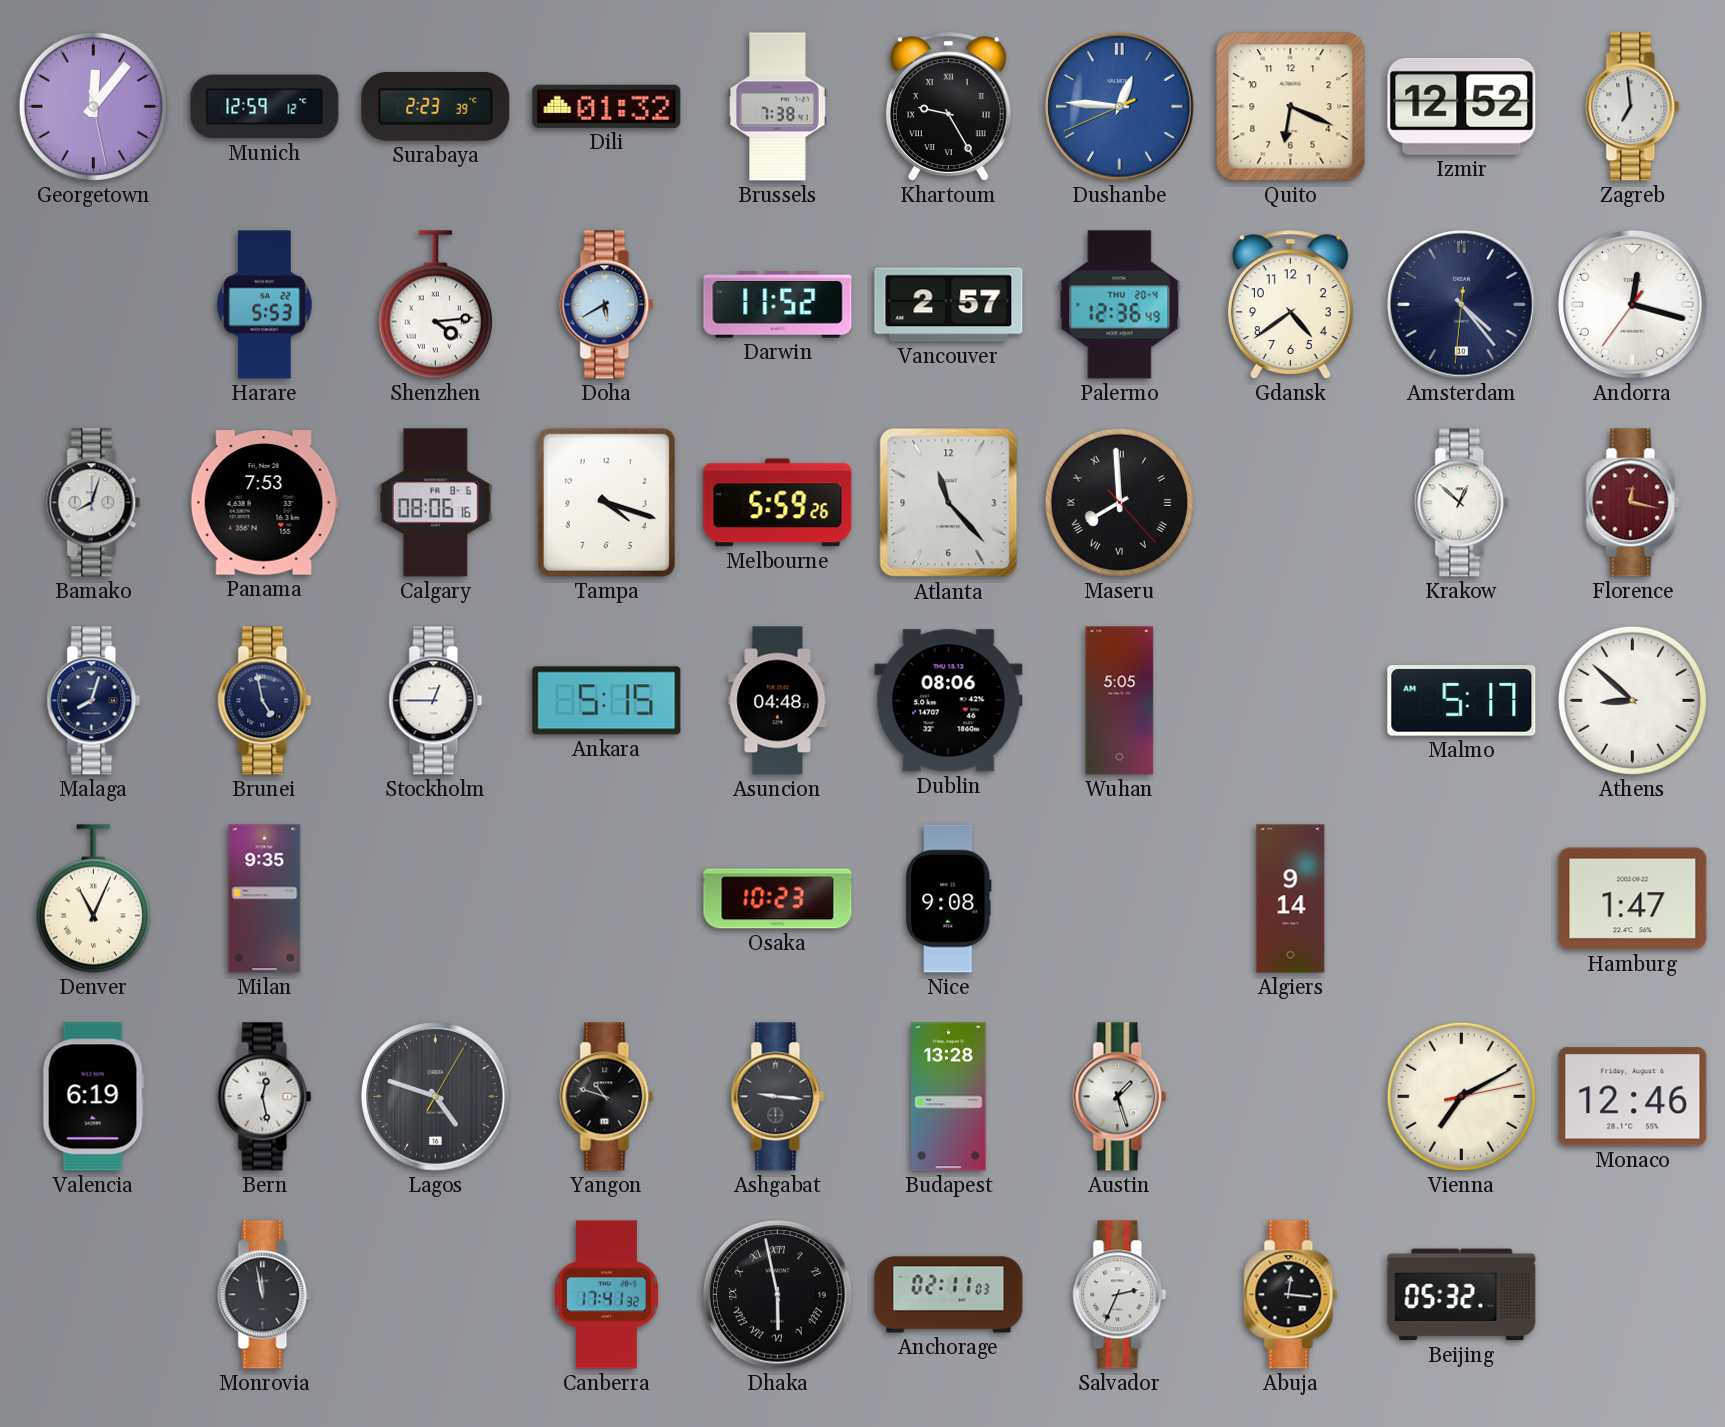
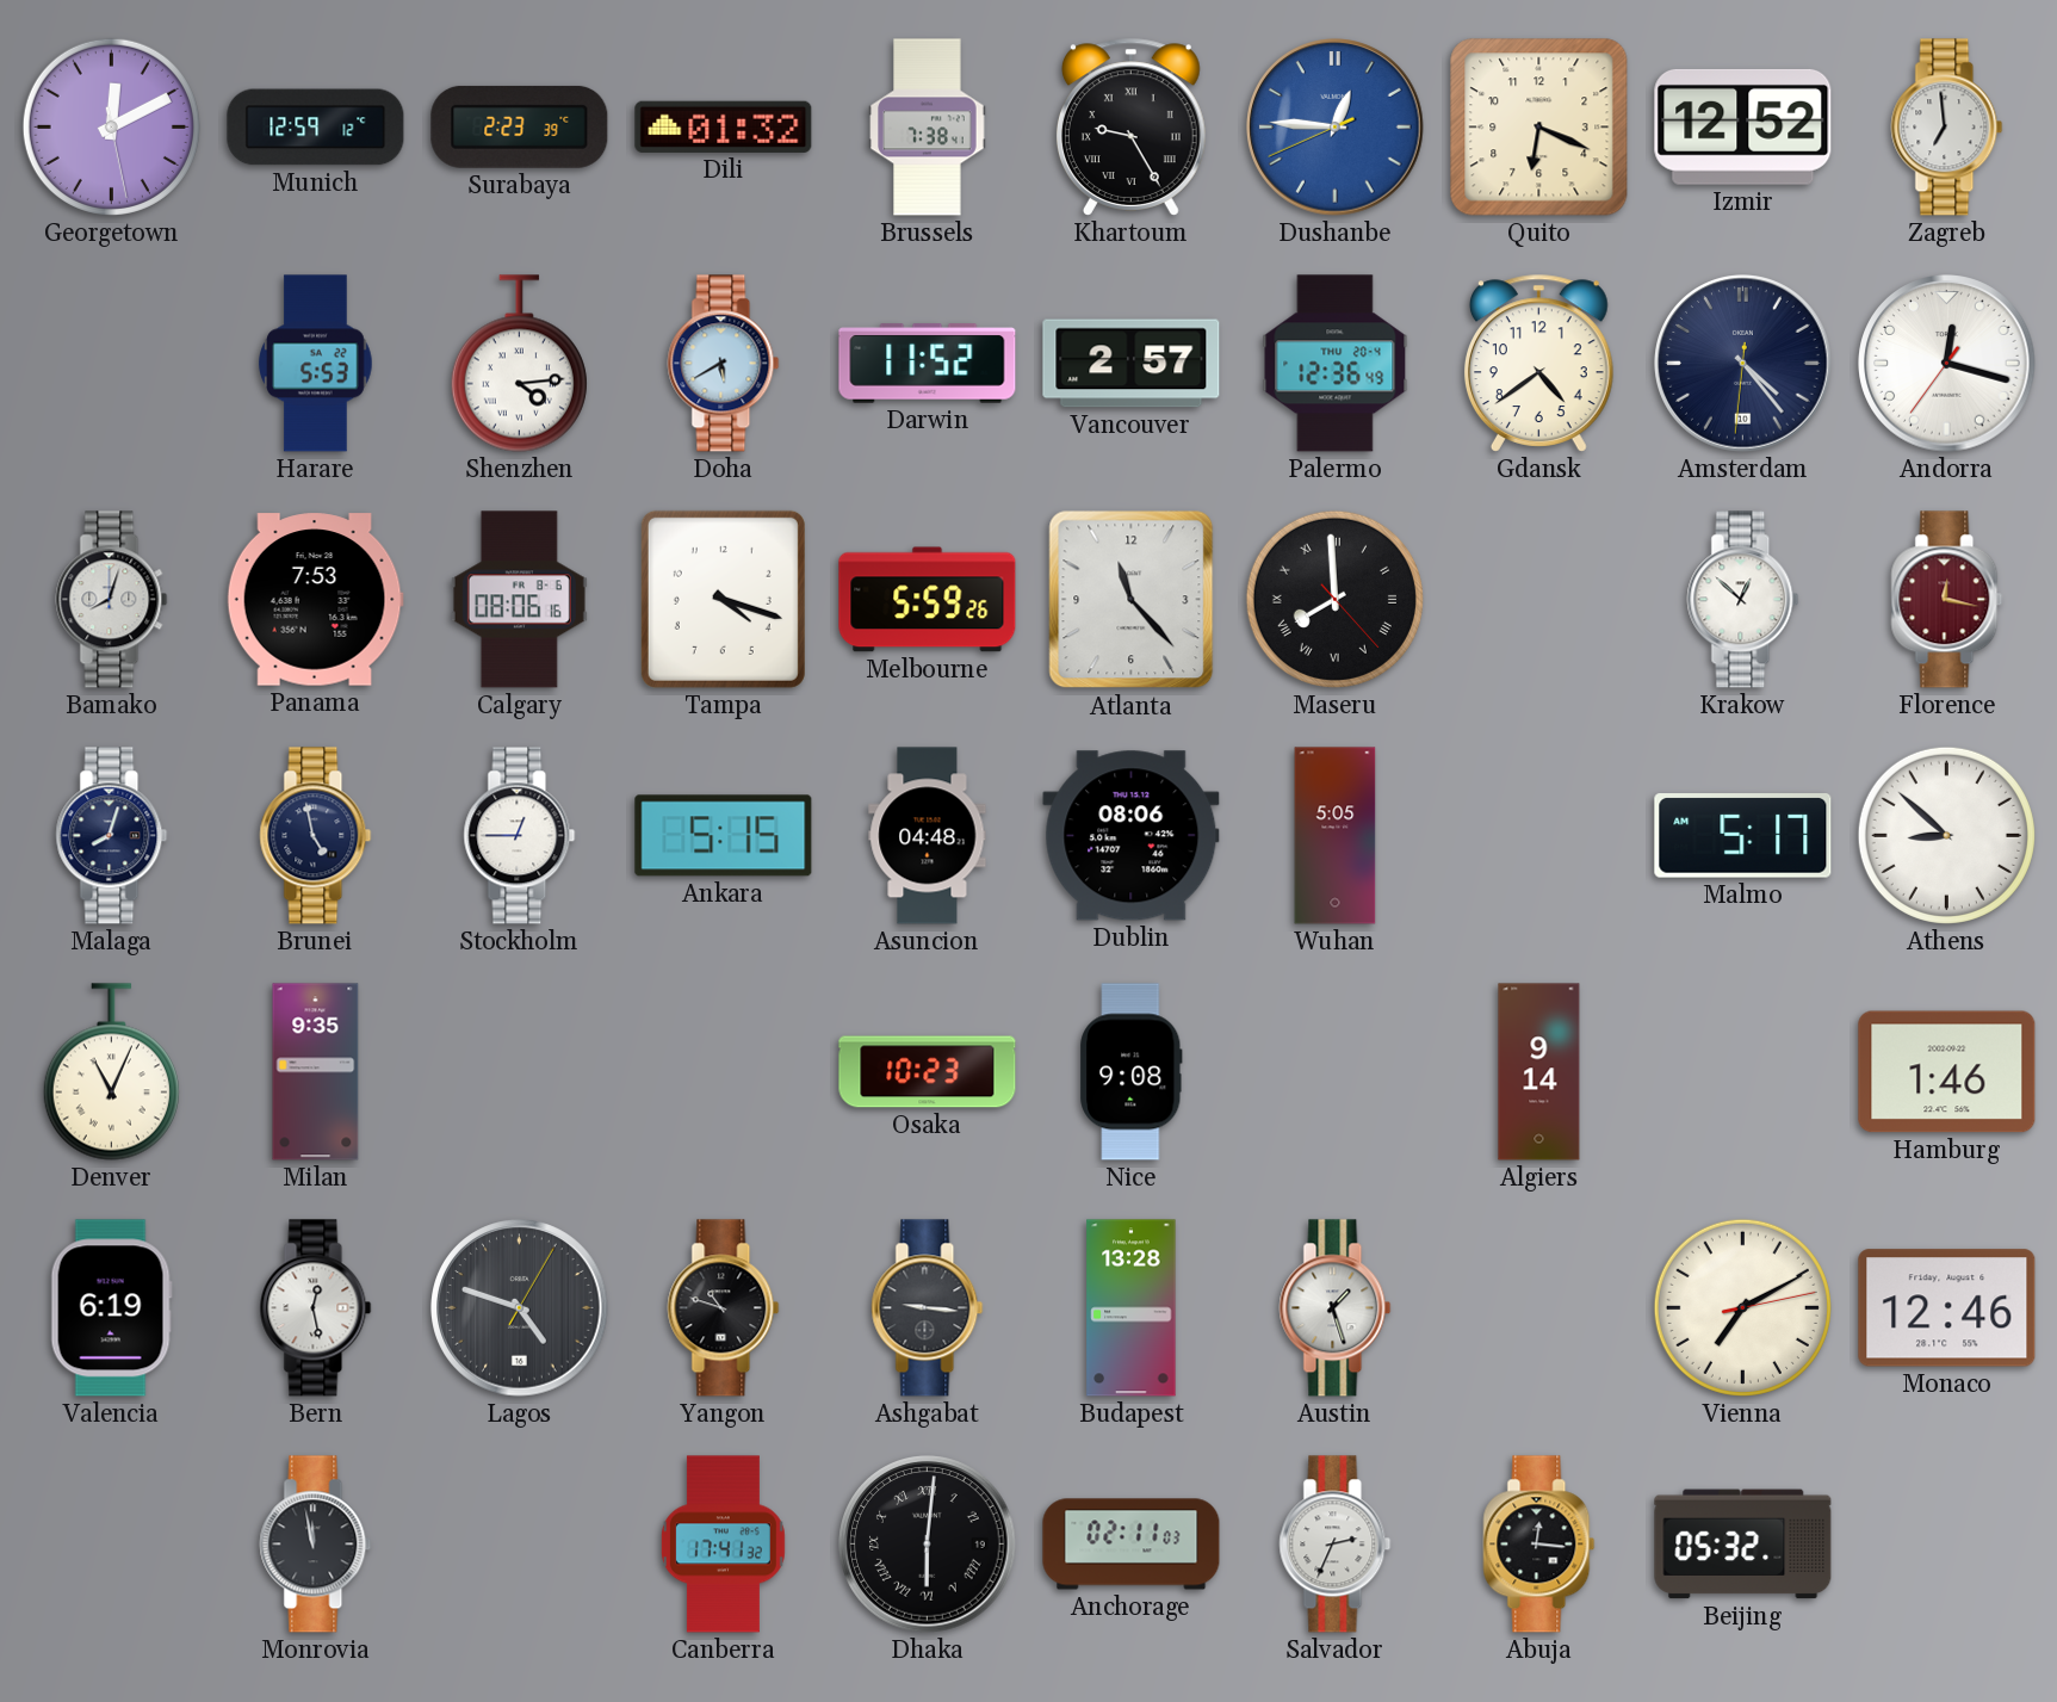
Georgetown: 12:06 -> 12:10
Hamburg: 1:47 -> 1:46
Dhaka: 5:58 -> 6:01
